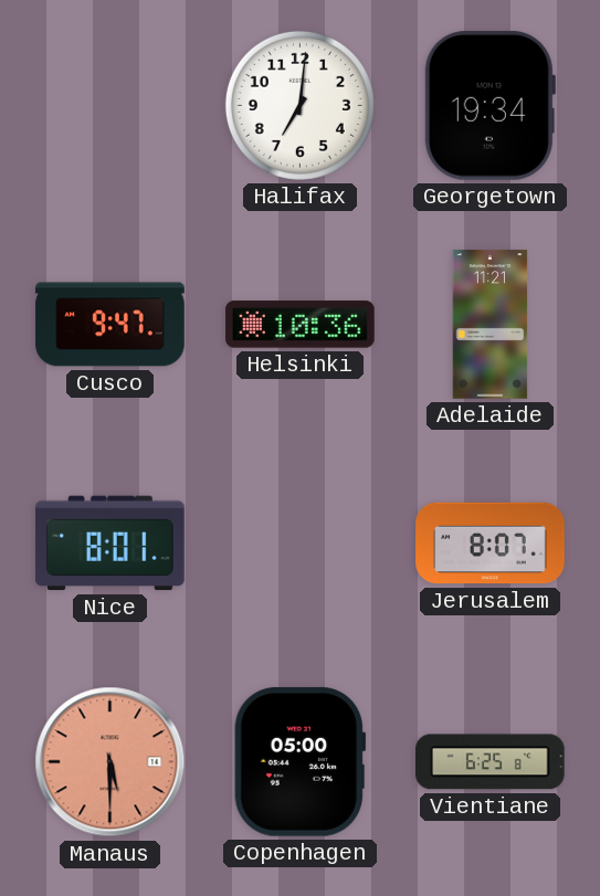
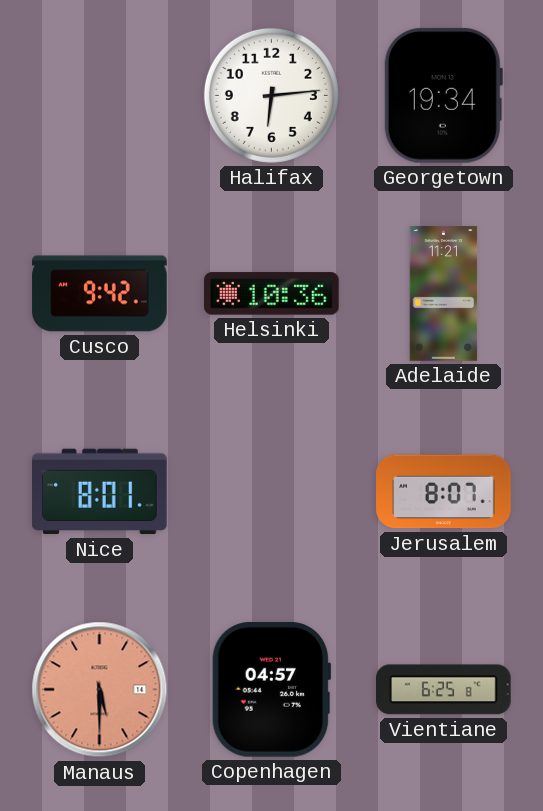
Halifax: 7:01 -> 6:14
Cusco: 9:47 -> 9:42
Copenhagen: 05:00 -> 04:57
